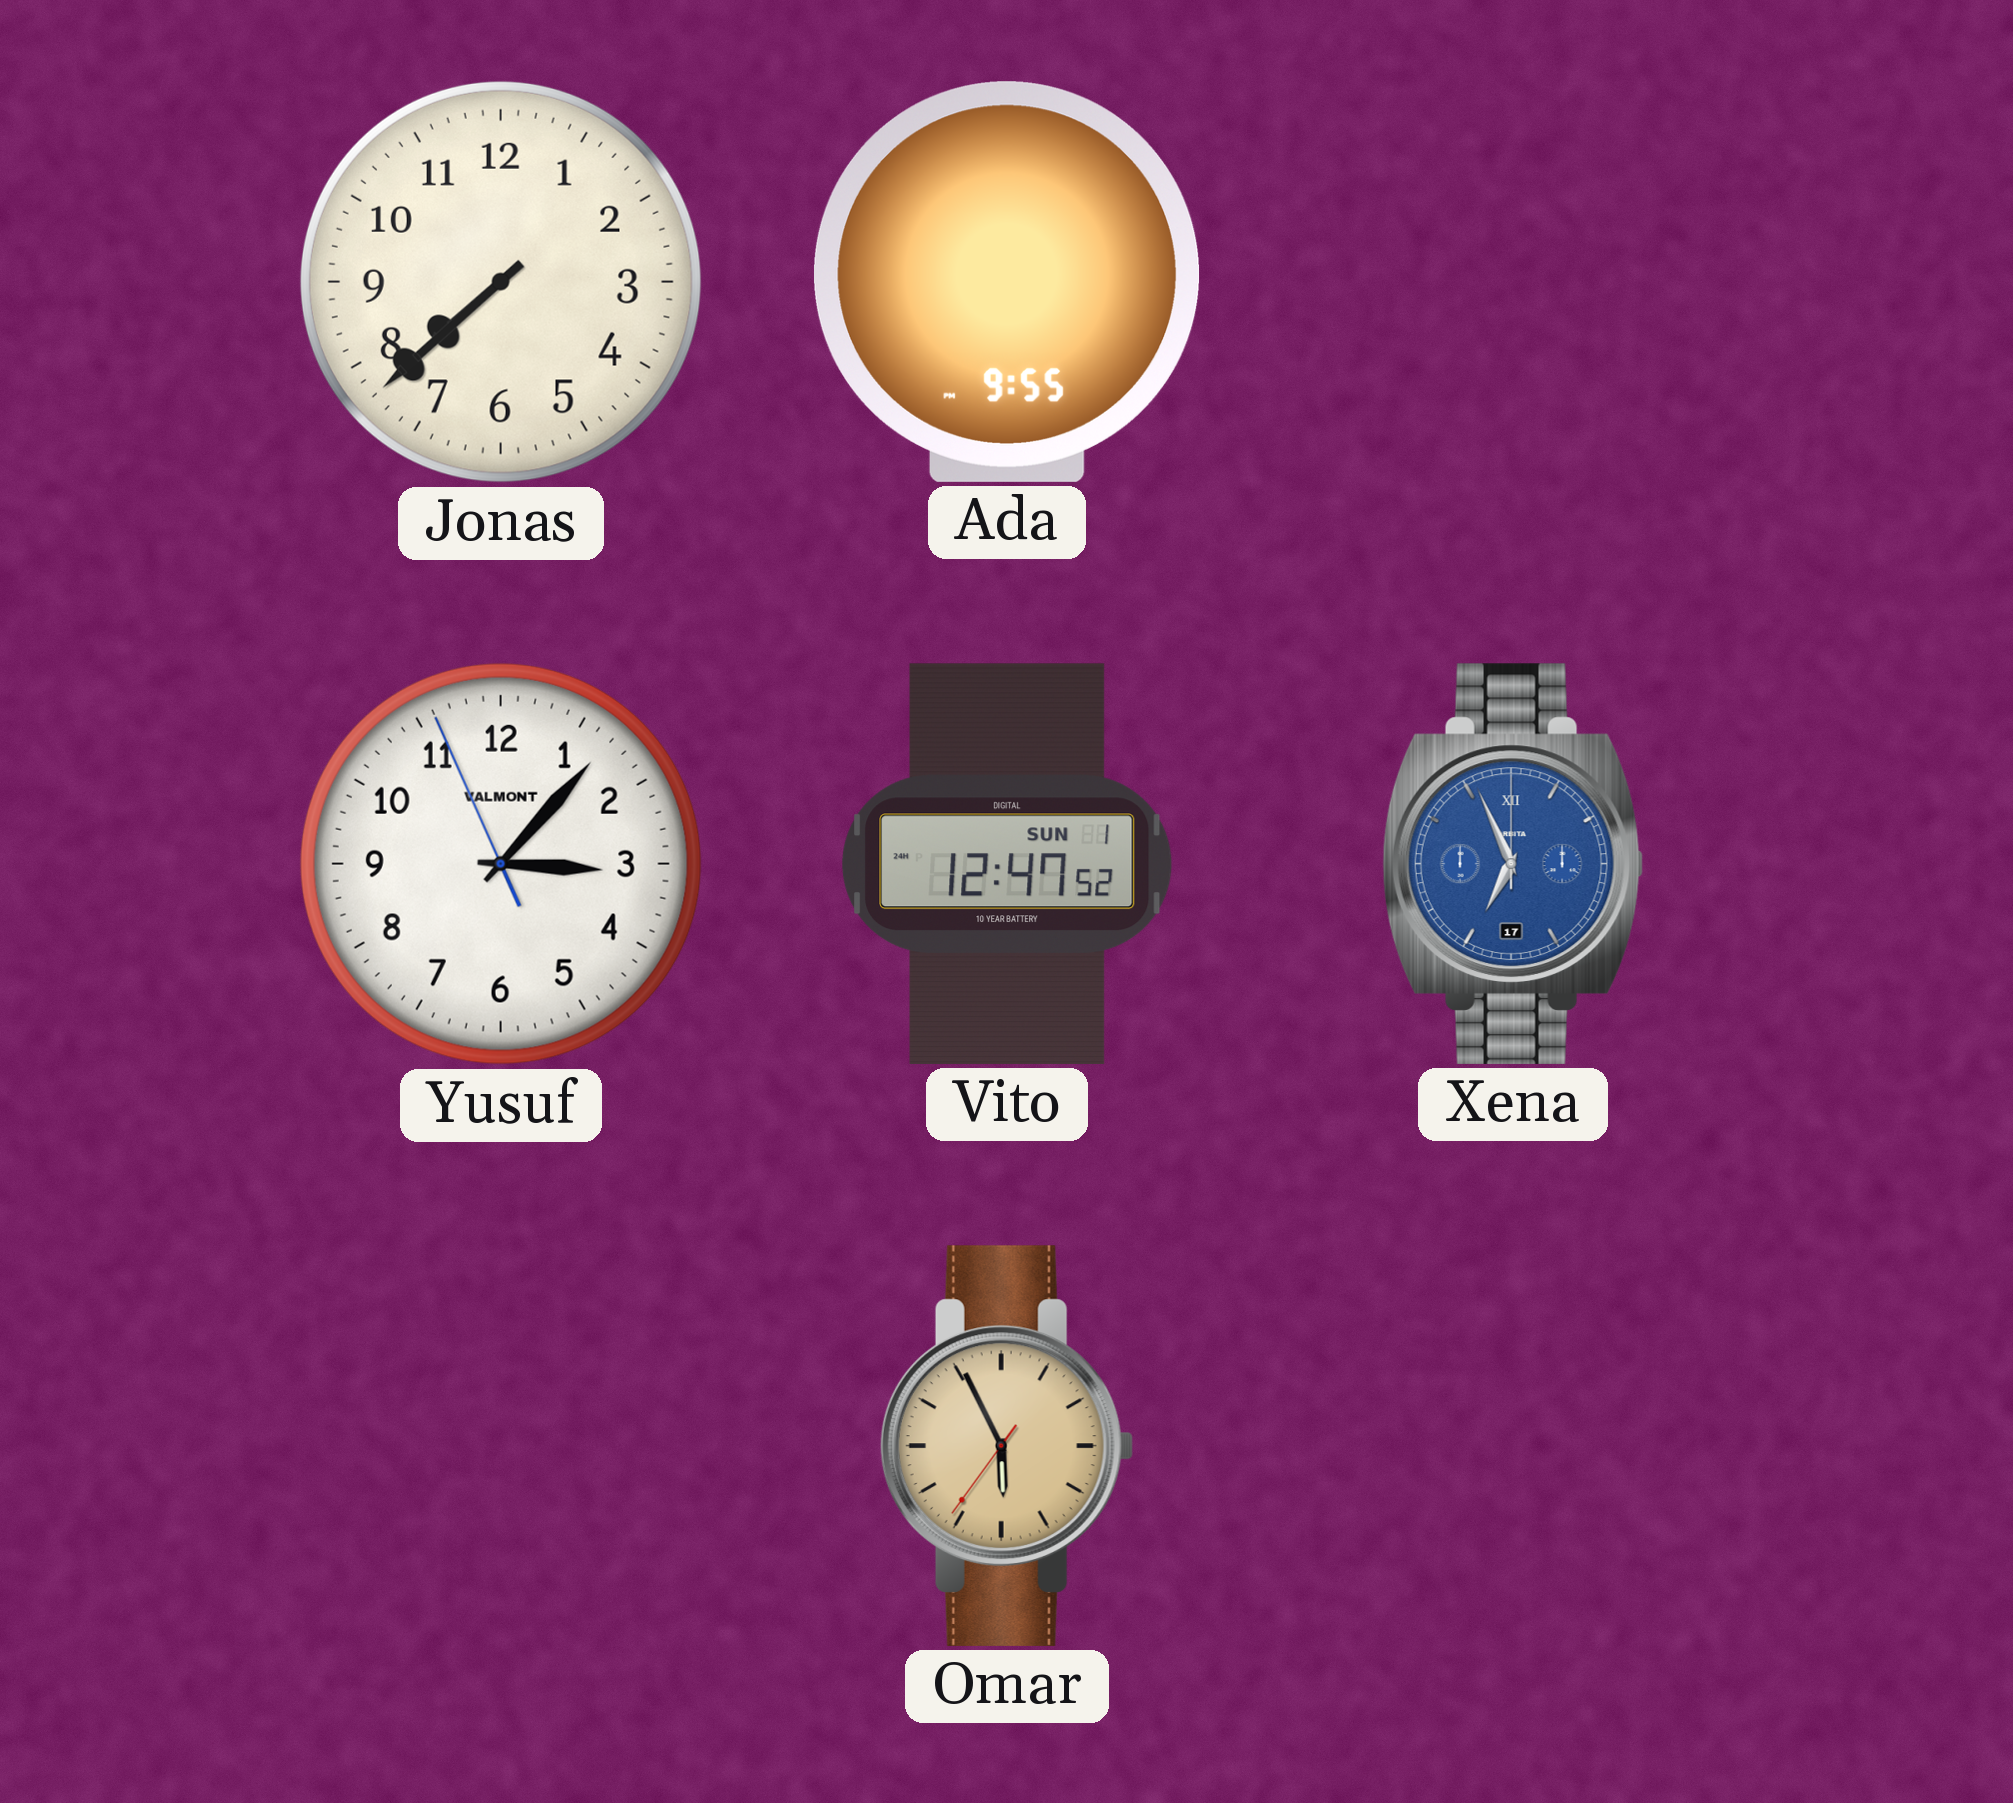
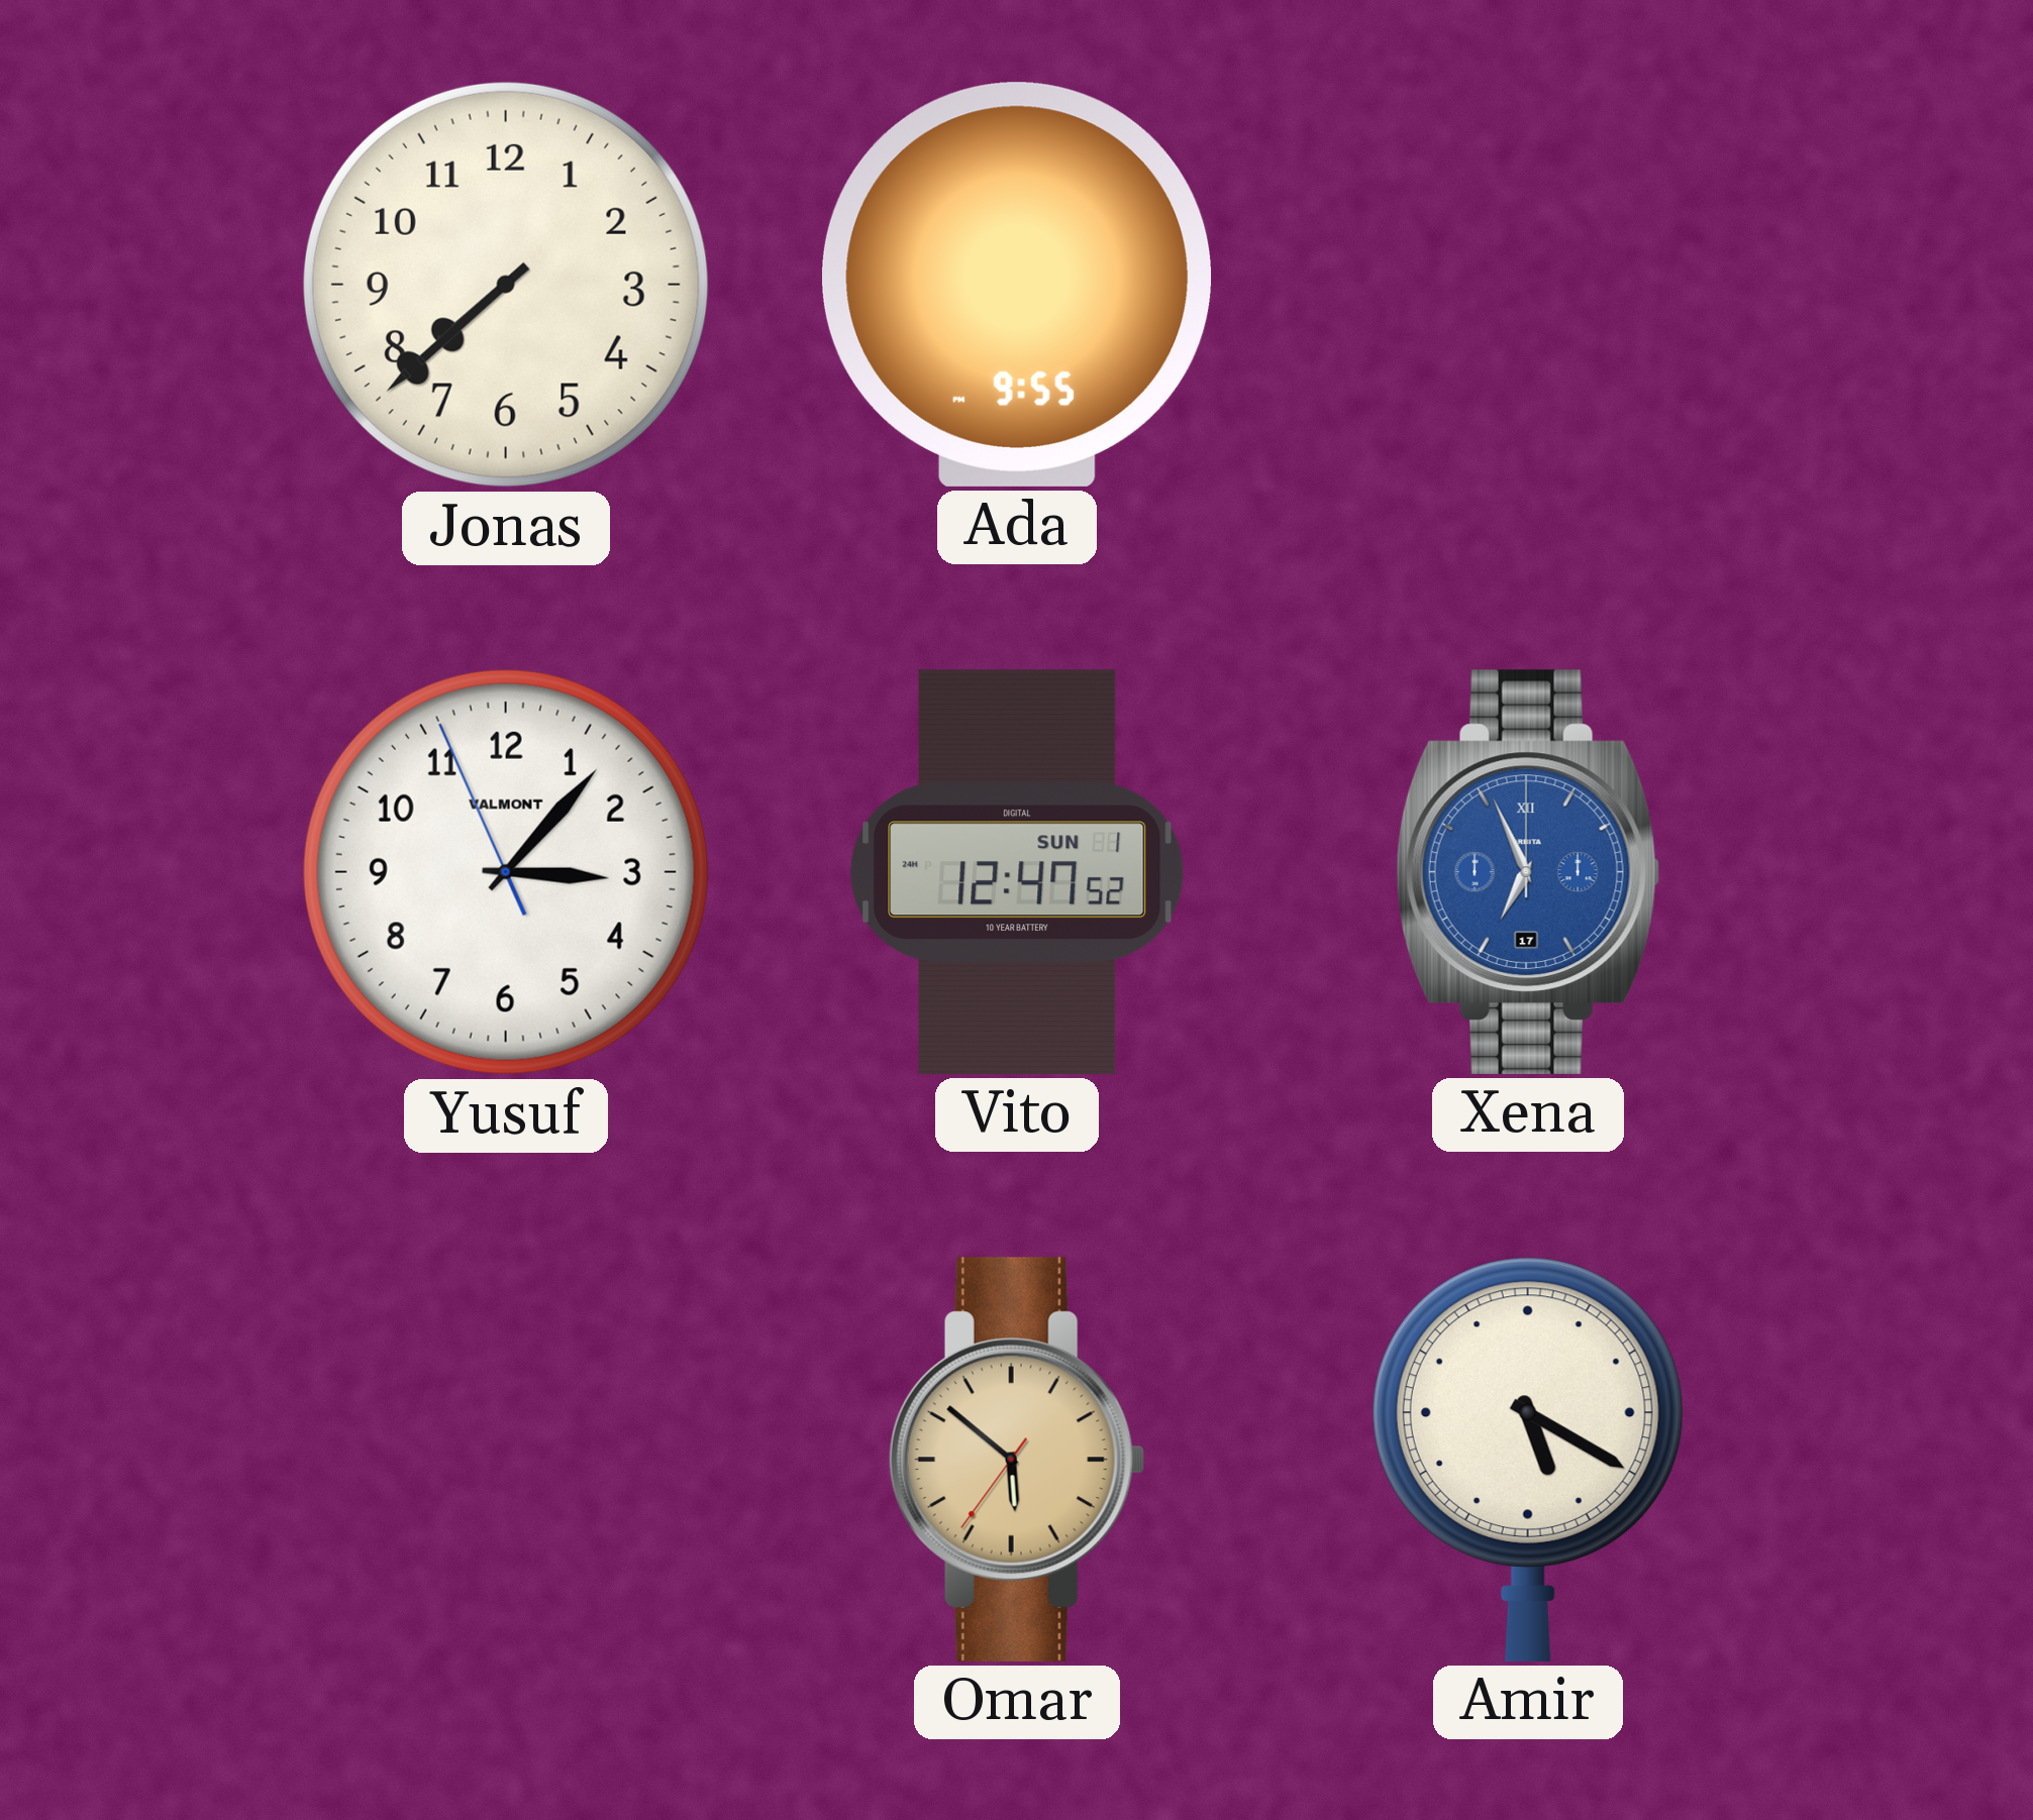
Omar: 5:55 -> 5:51
Amir: none -> 5:20
